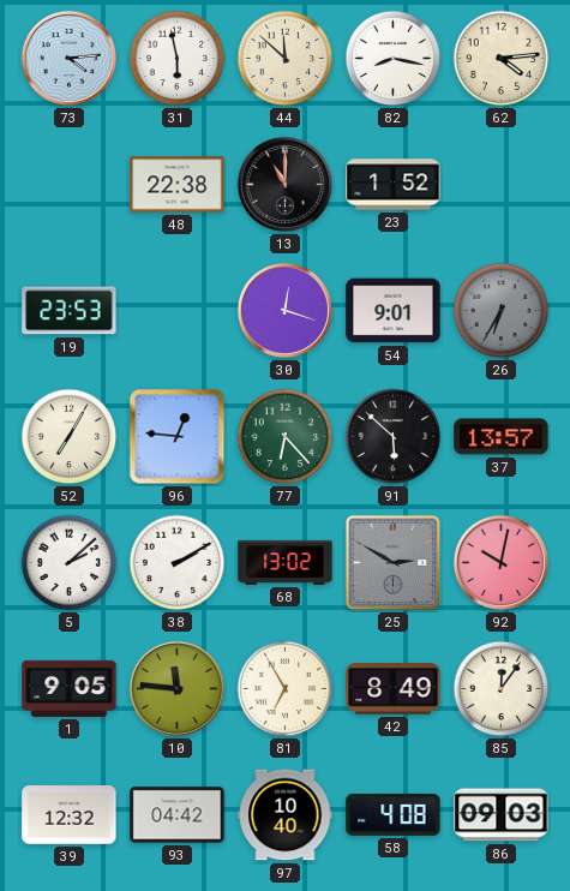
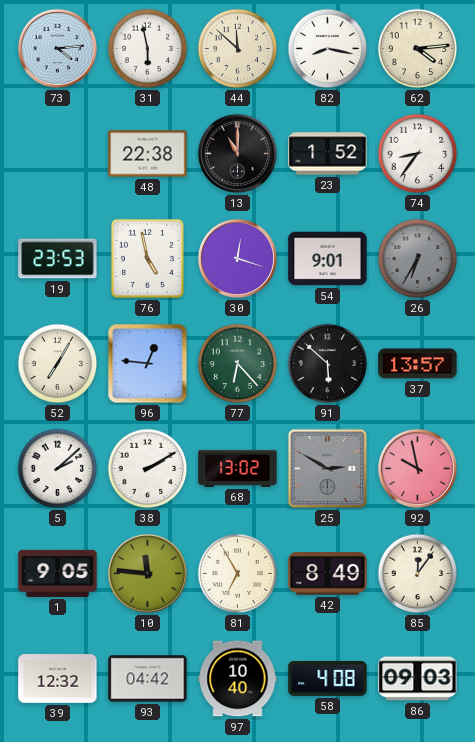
74: none -> 8:36
76: none -> 4:58
92: 10:02 -> 9:58
